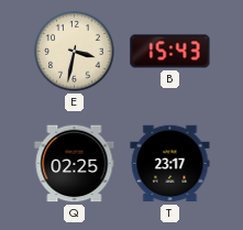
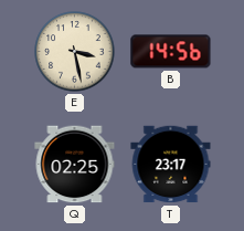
E: 3:32 -> 3:28
B: 15:43 -> 14:56
